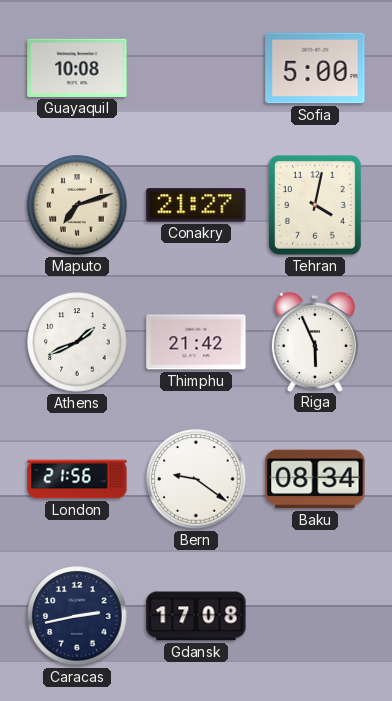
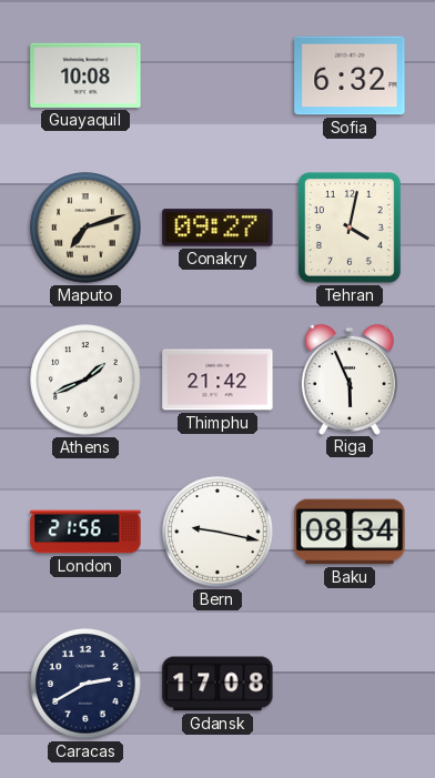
Sofia: 5:00 -> 6:32
Conakry: 21:27 -> 09:27
Bern: 9:21 -> 9:17
Caracas: 2:43 -> 2:40
